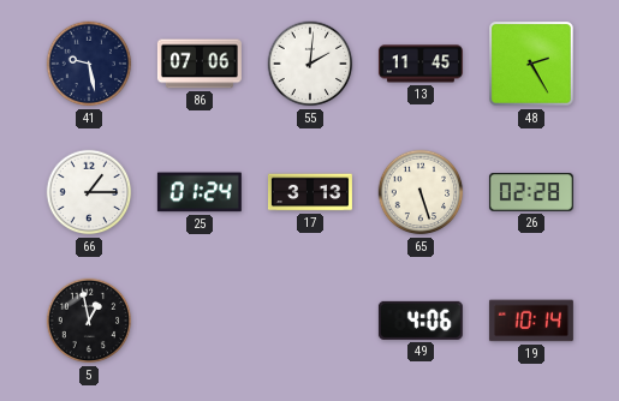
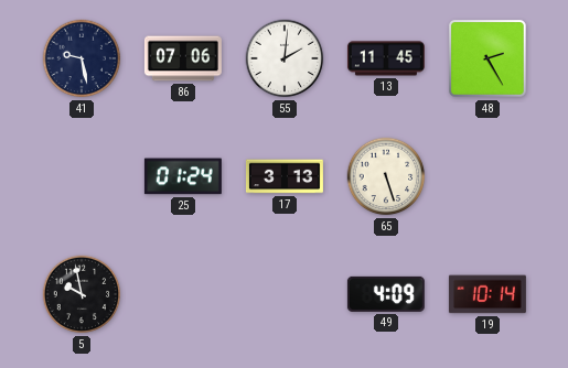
66: 1:15 -> none
26: 02:28 -> none
5: 12:58 -> 9:58
49: 4:06 -> 4:09
